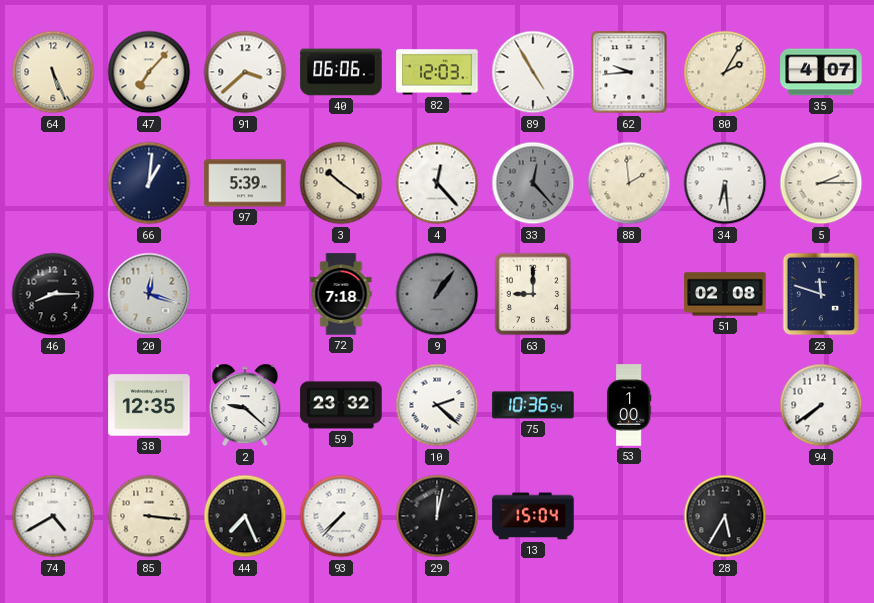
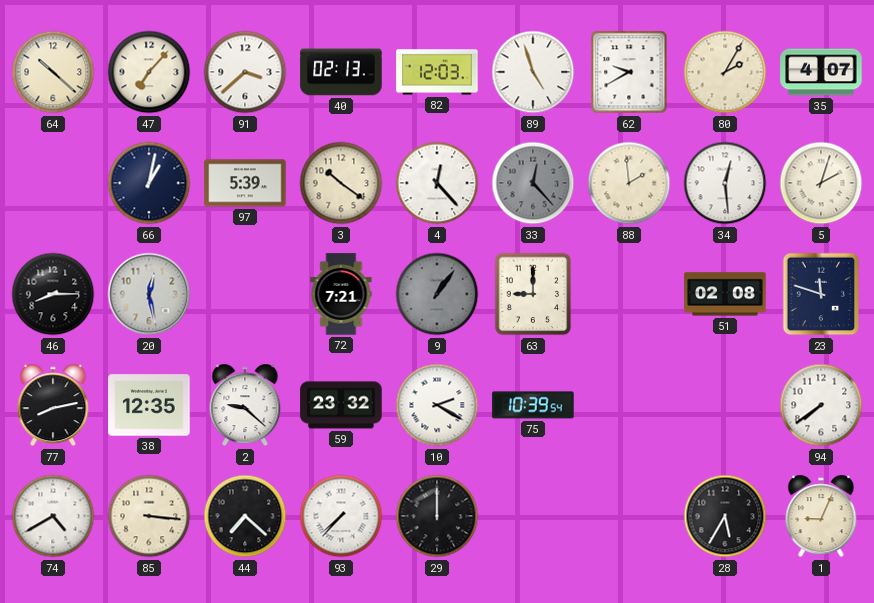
64: 5:26 -> 10:22
40: 06:06 -> 02:13
89: 4:55 -> 4:57
62: 9:44 -> 9:40
66: 1:01 -> 1:02
34: 6:29 -> 12:29
5: 2:15 -> 2:03
20: 12:18 -> 12:28
72: 7:18 -> 7:21
77: none -> 8:13
10: 2:22 -> 2:20
75: 10:36 -> 10:39
53: 1:00 -> none
44: 7:26 -> 7:22
29: 12:02 -> 12:00
13: 15:04 -> none
1: none -> 9:04
